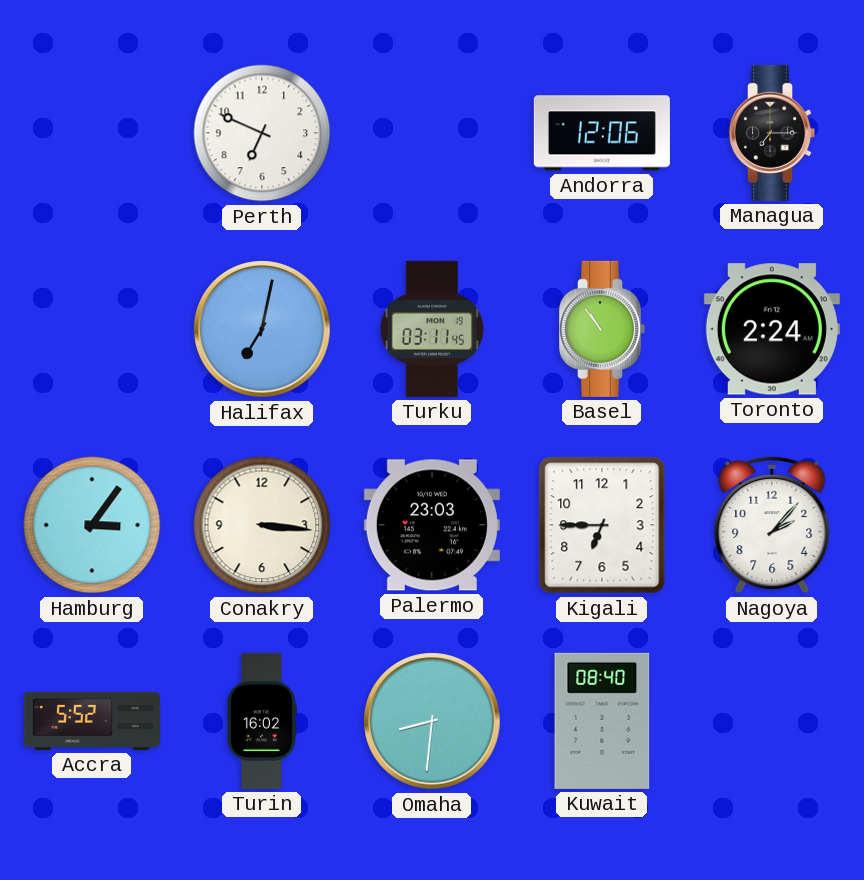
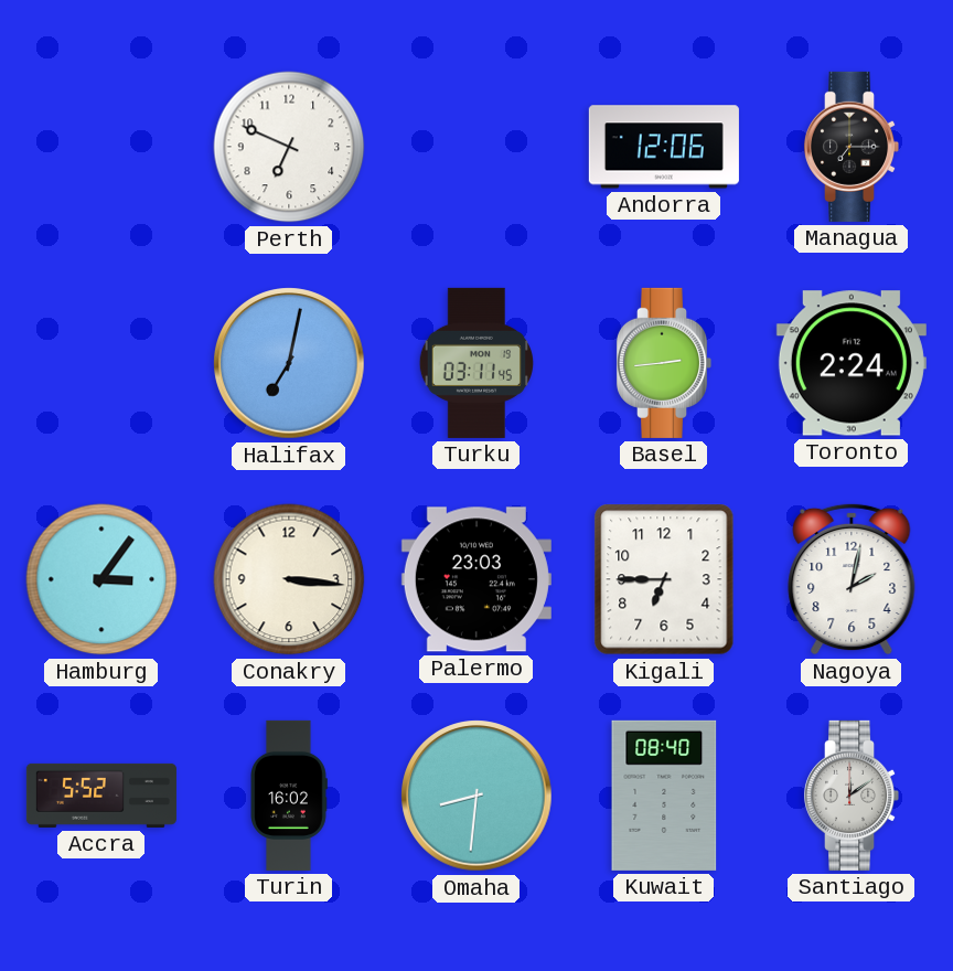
Basel: 10:54 -> 2:44
Nagoya: 2:07 -> 2:02
Santiago: none -> 12:09
